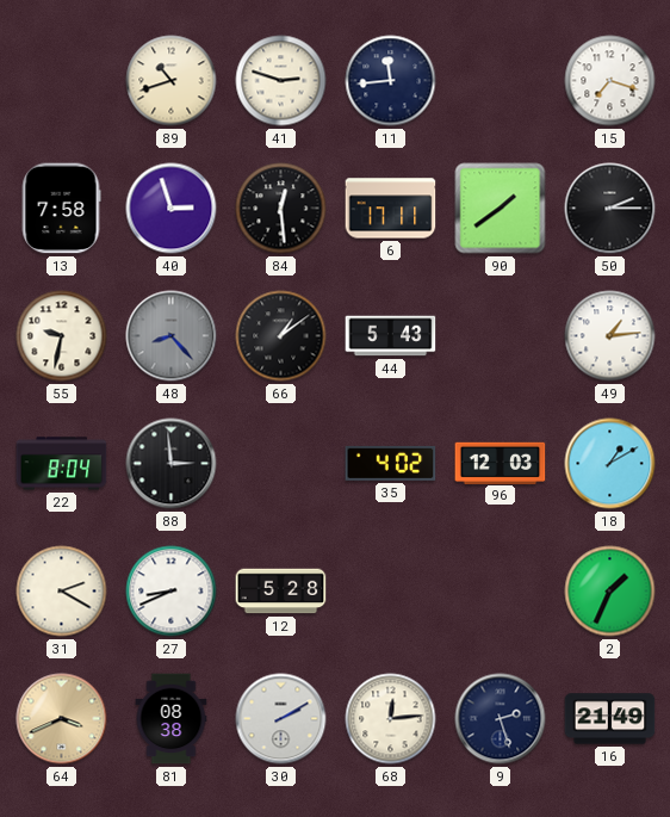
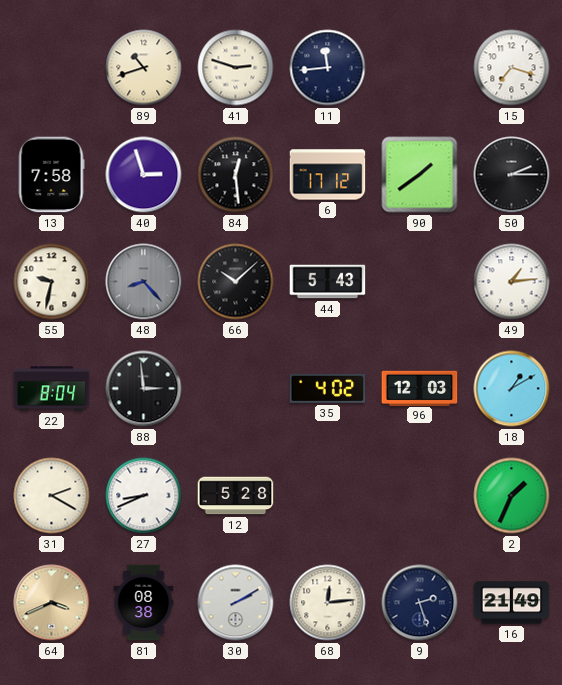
6: 17:11 -> 17:12
66: 1:09 -> 10:08
